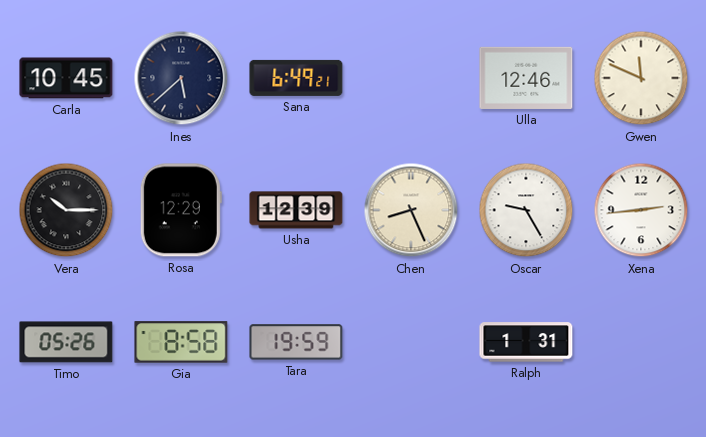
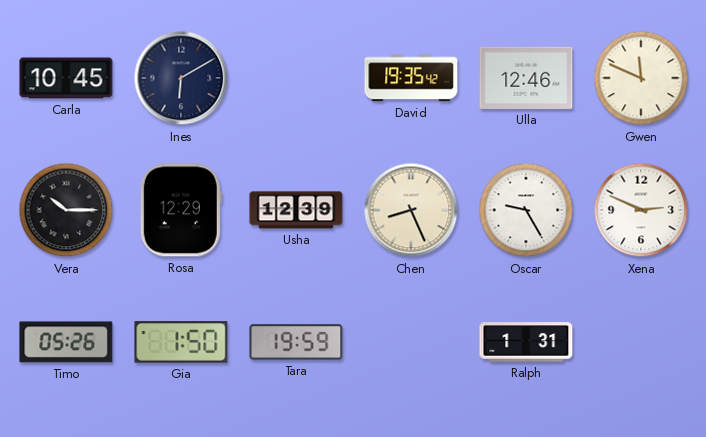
Ines: 5:38 -> 6:10
Sana: 6:49 -> none
David: none -> 19:35
Xena: 2:44 -> 2:49
Gia: 8:58 -> 1:50
